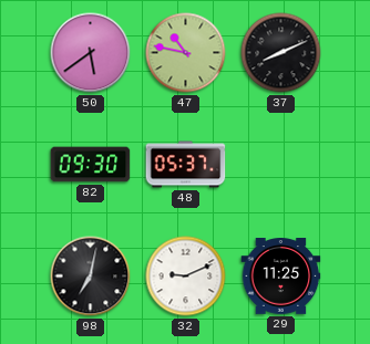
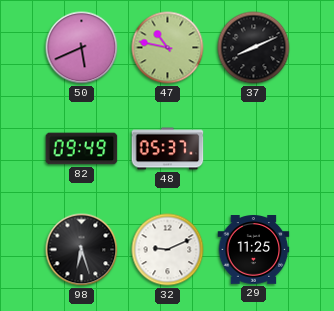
50: 5:39 -> 5:41
82: 09:30 -> 09:49
98: 7:02 -> 6:27
